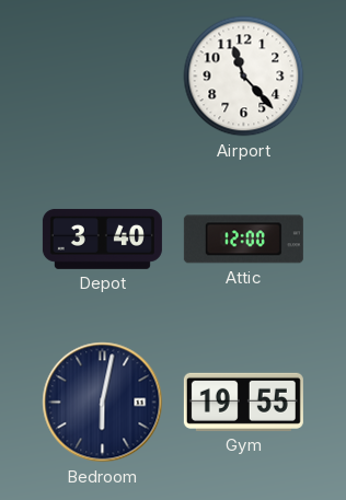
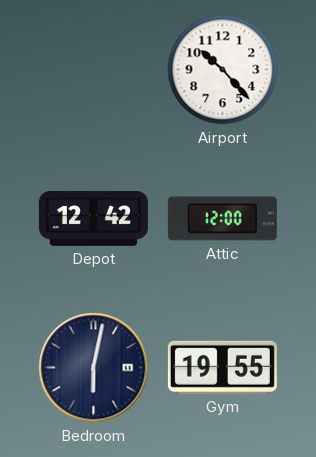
Airport: 11:23 -> 10:23
Depot: 3:40 -> 12:42
